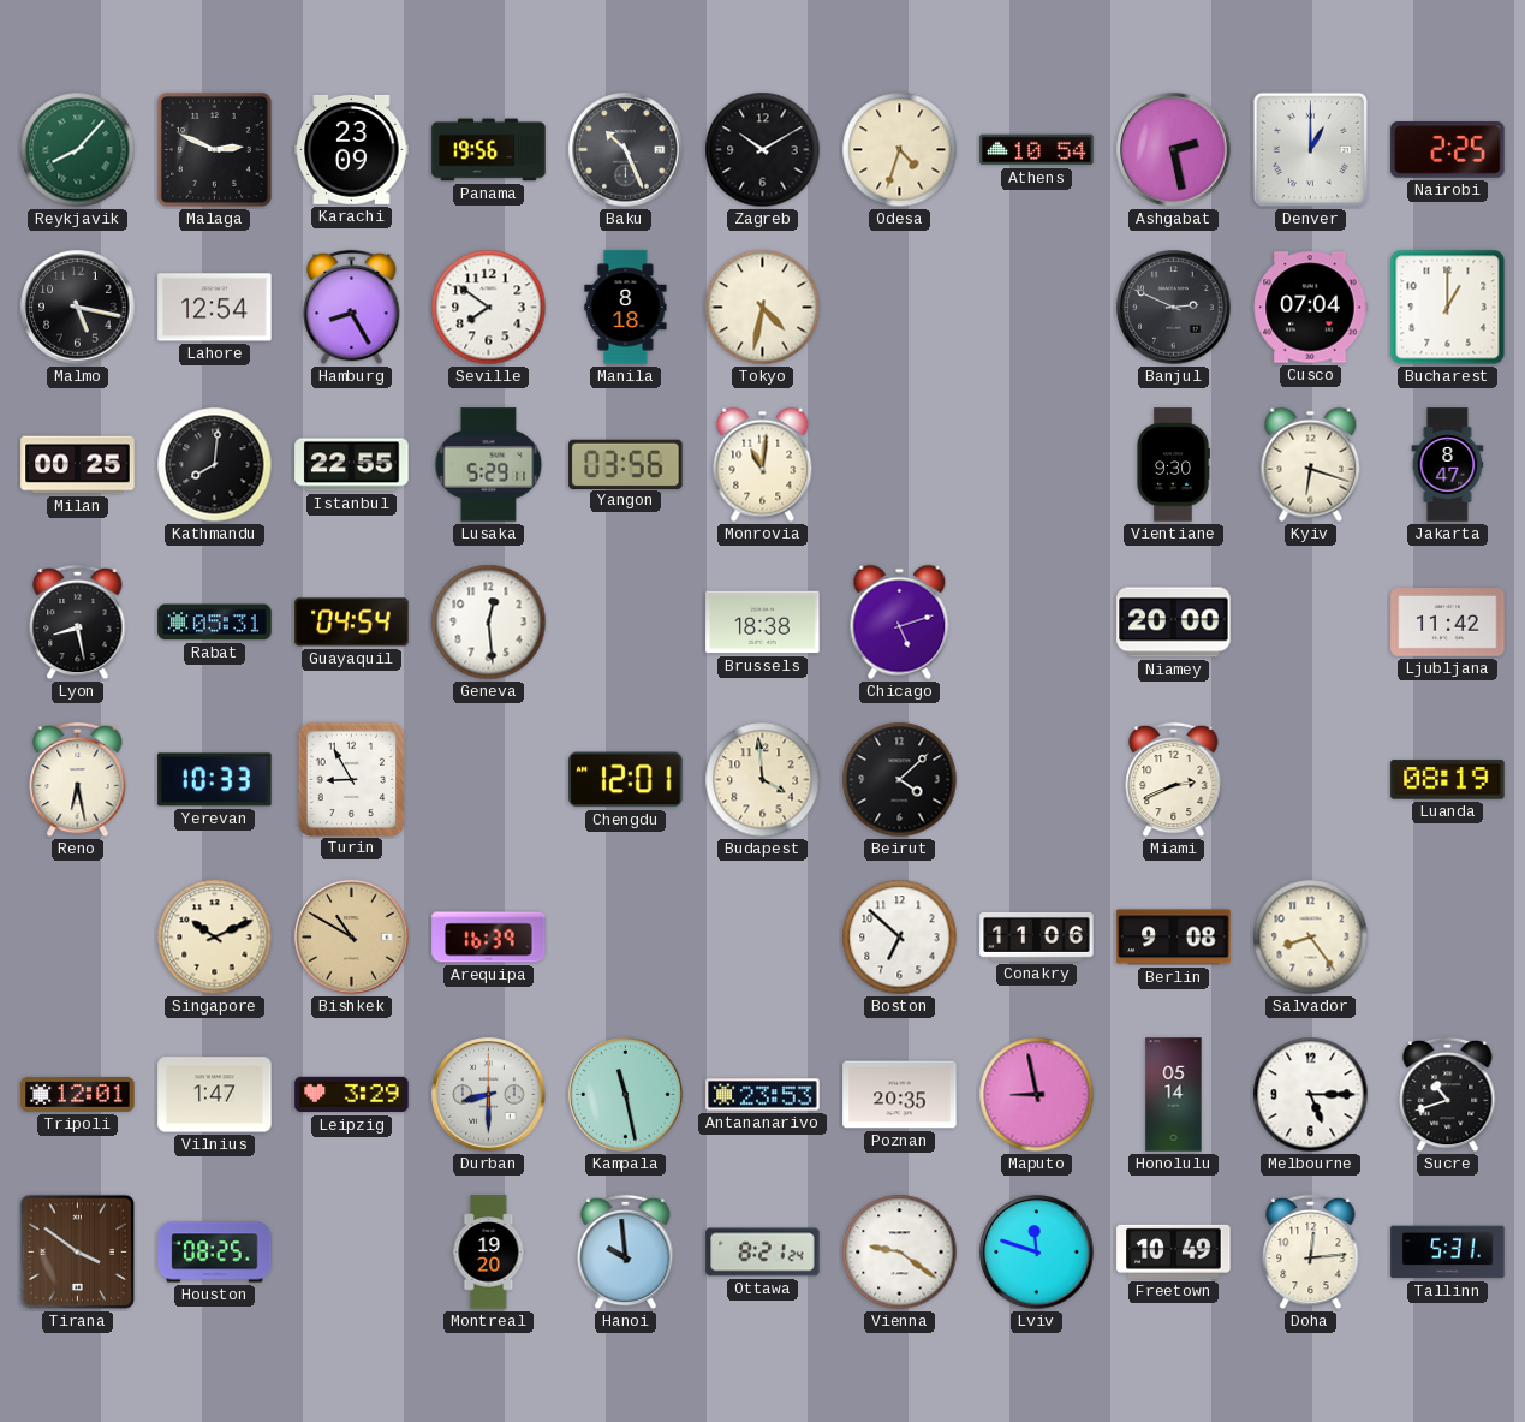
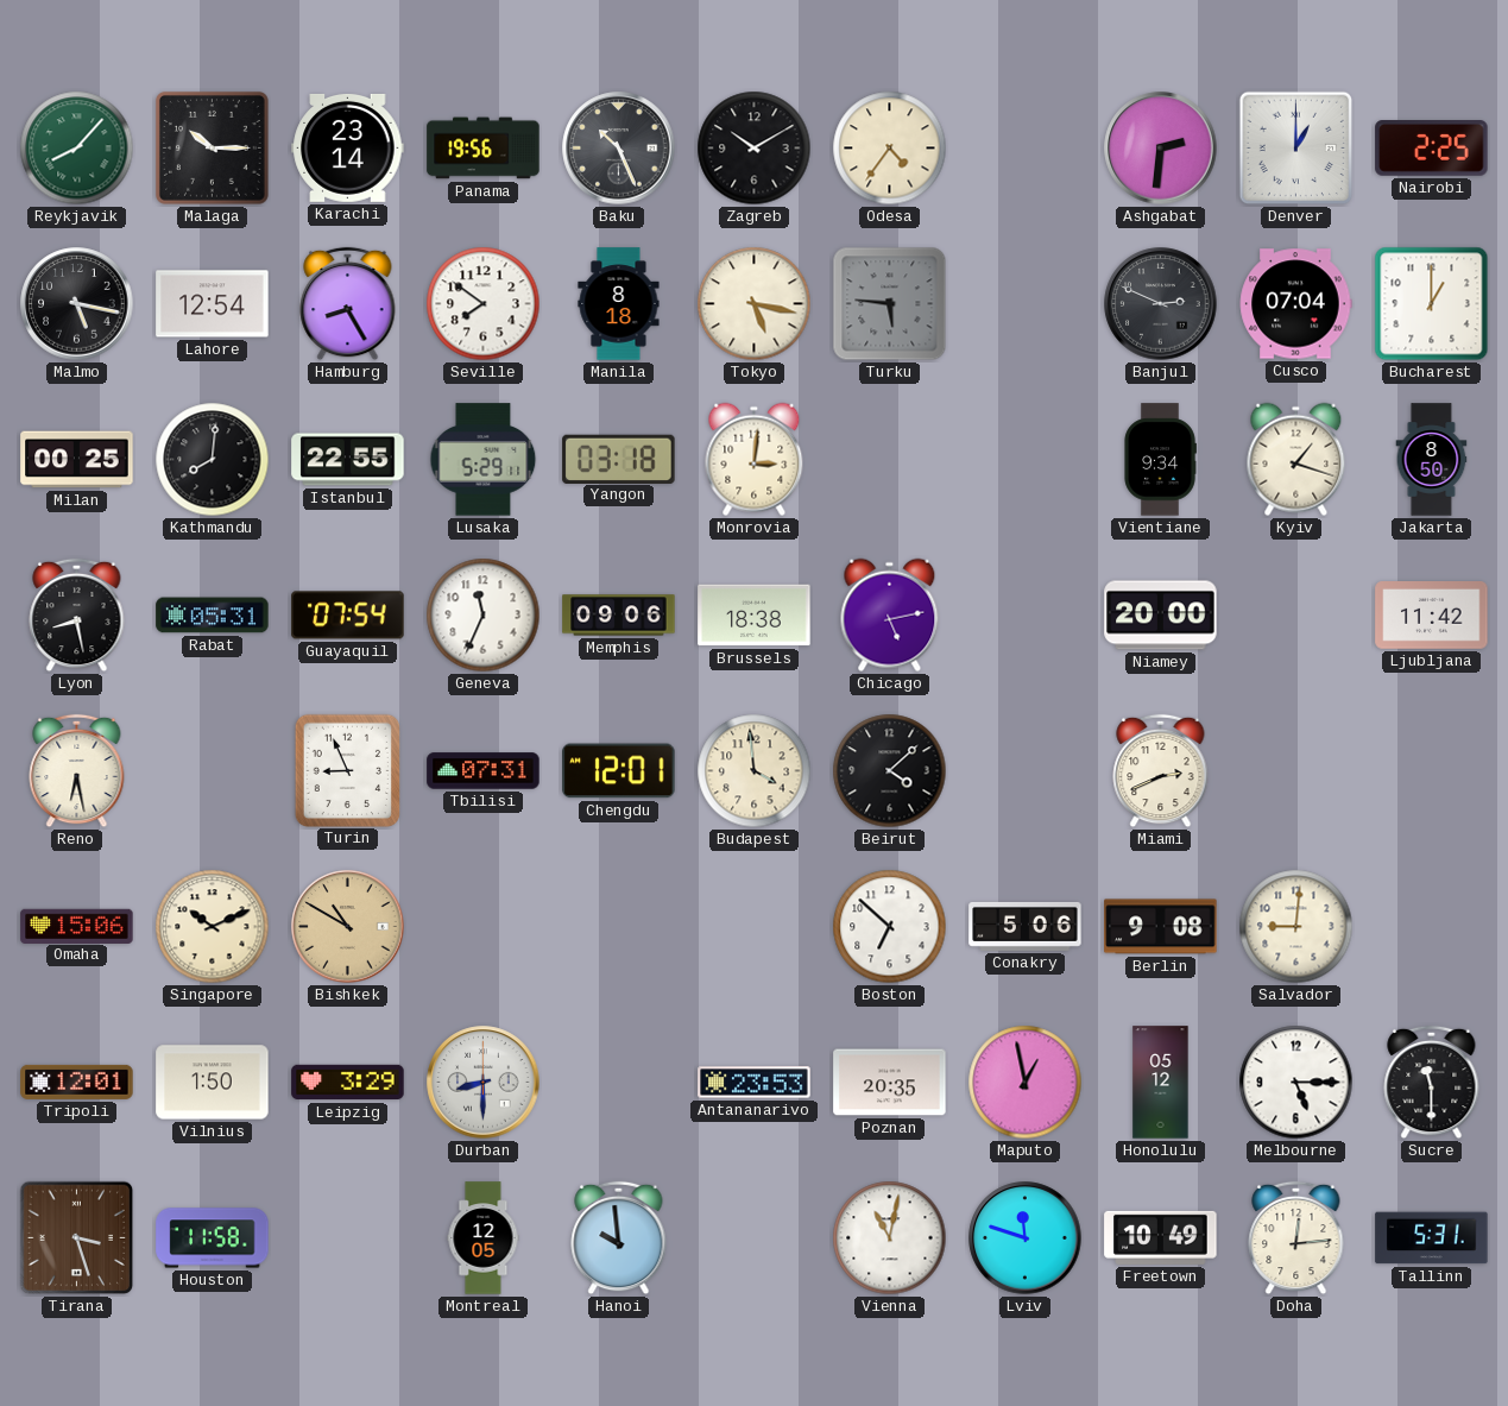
Malaga: 2:49 -> 10:15
Karachi: 23:09 -> 23:14
Odesa: 4:33 -> 4:36
Athens: 10:54 -> none
Ashgabat: 2:28 -> 2:31
Tokyo: 4:32 -> 5:17
Turku: none -> 5:46
Yangon: 03:56 -> 03:18
Monrovia: 11:01 -> 3:01
Vientiane: 9:30 -> 9:34
Kyiv: 6:18 -> 1:18
Jakarta: 8:47 -> 8:50
Guayaquil: 04:54 -> 07:54
Geneva: 12:29 -> 11:34
Memphis: none -> 09:06
Chicago: 5:12 -> 5:13
Yerevan: 10:33 -> none
Turin: 8:55 -> 8:56
Tbilisi: none -> 07:31
Luanda: 08:19 -> none
Omaha: none -> 15:06
Arequipa: 16:39 -> none
Conakry: 11:06 -> 5:06
Salvador: 8:24 -> 9:01
Vilnius: 1:47 -> 1:50
Kampala: 11:28 -> none
Maputo: 8:58 -> 12:58
Honolulu: 05:14 -> 05:12
Sucre: 10:42 -> 11:30
Tirana: 3:51 -> 3:27
Houston: 08:25 -> 11:58
Montreal: 19:20 -> 12:05
Ottawa: 8:21 -> none
Vienna: 9:21 -> 11:02
